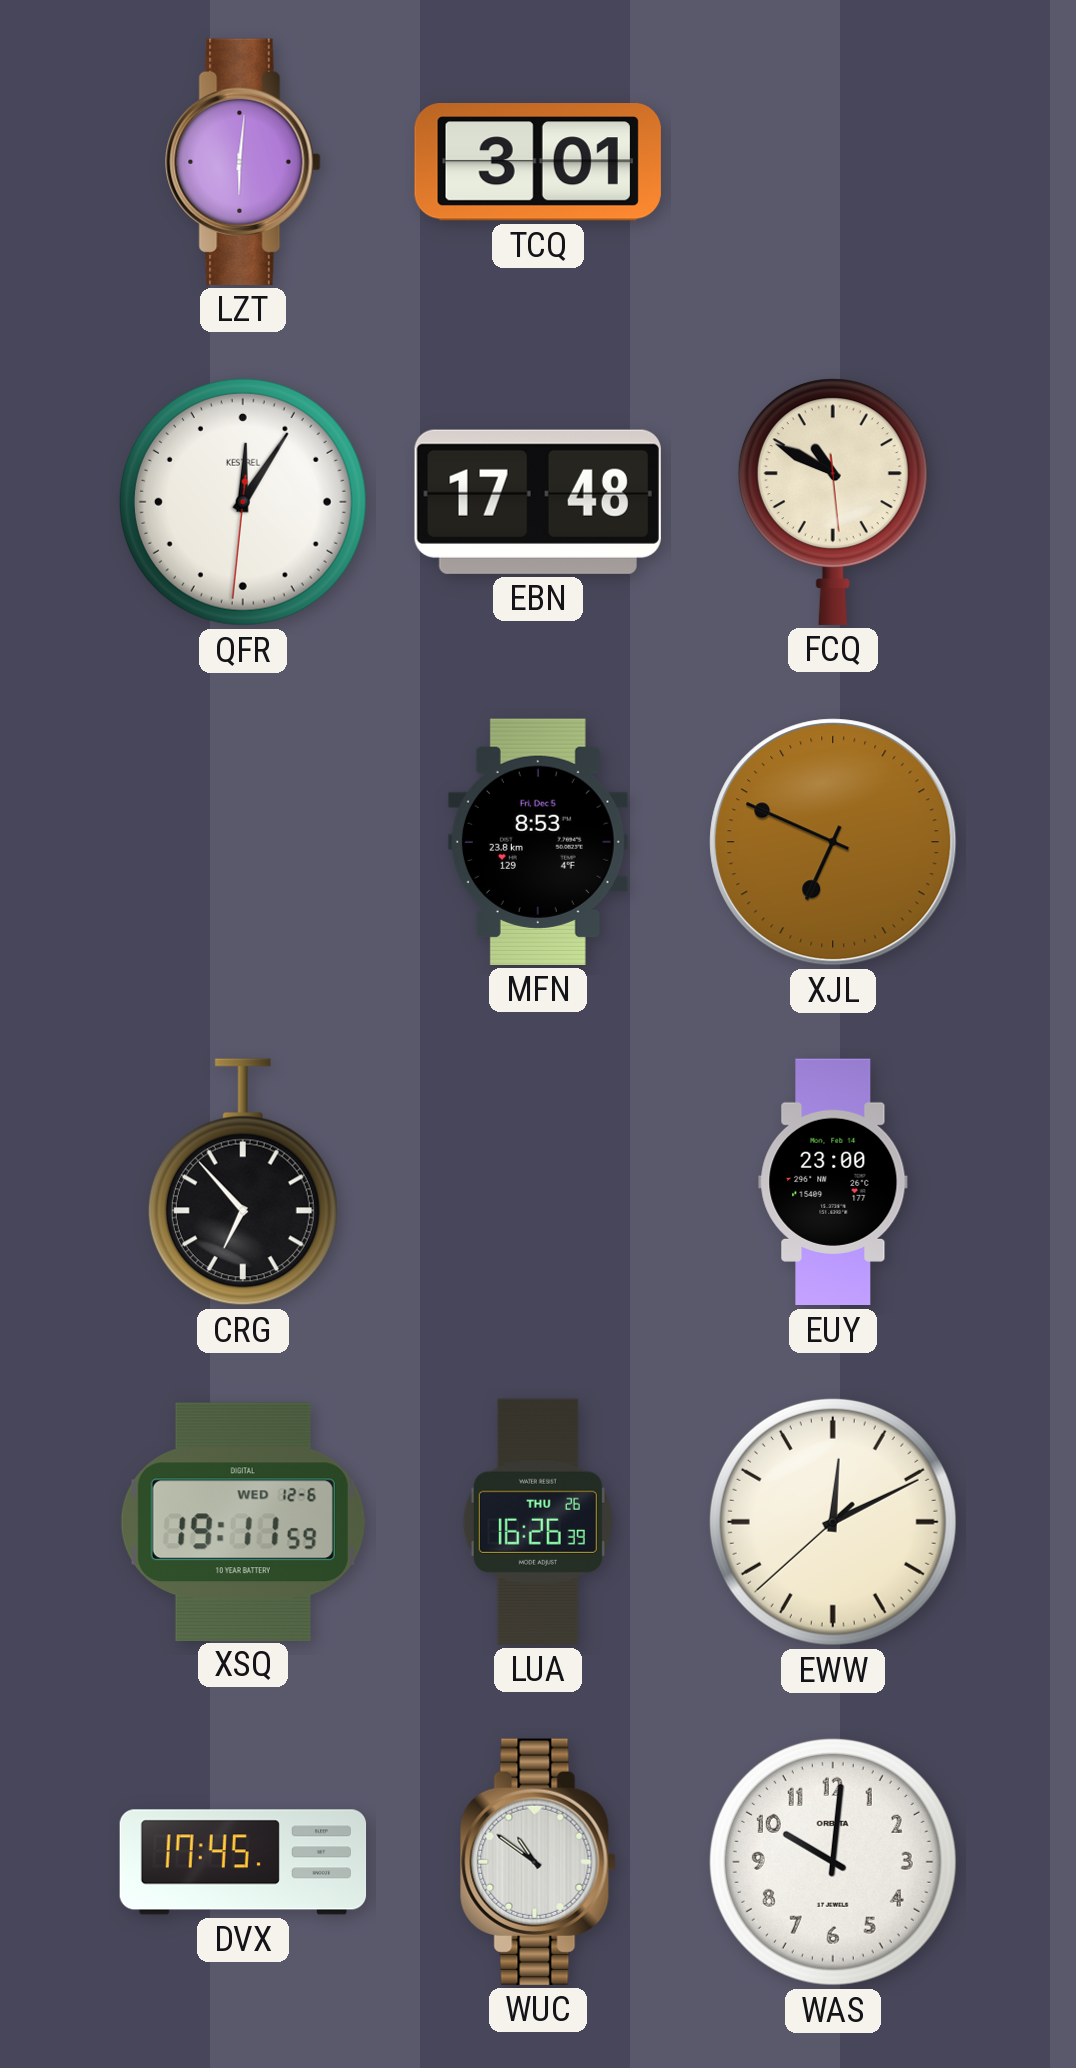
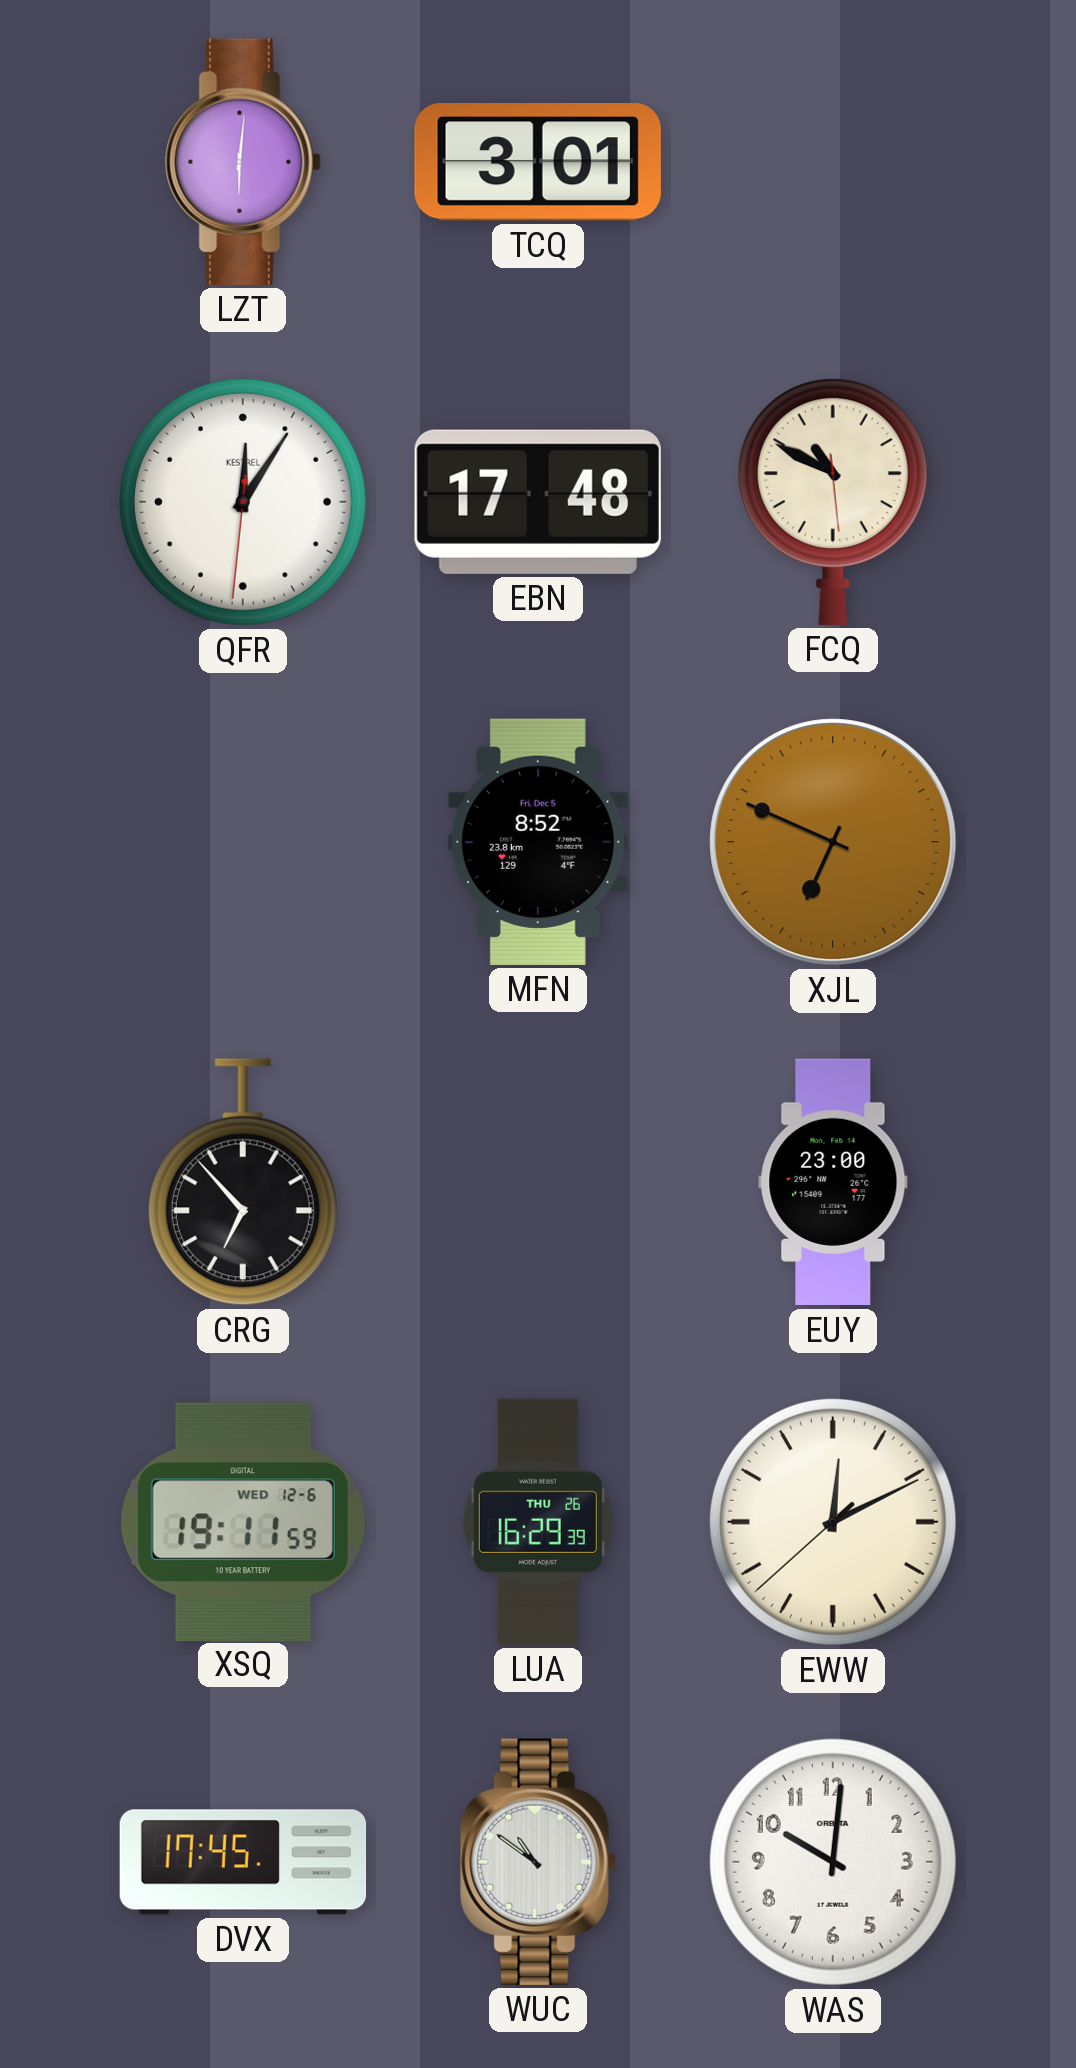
MFN: 8:53 -> 8:52
LUA: 16:26 -> 16:29
